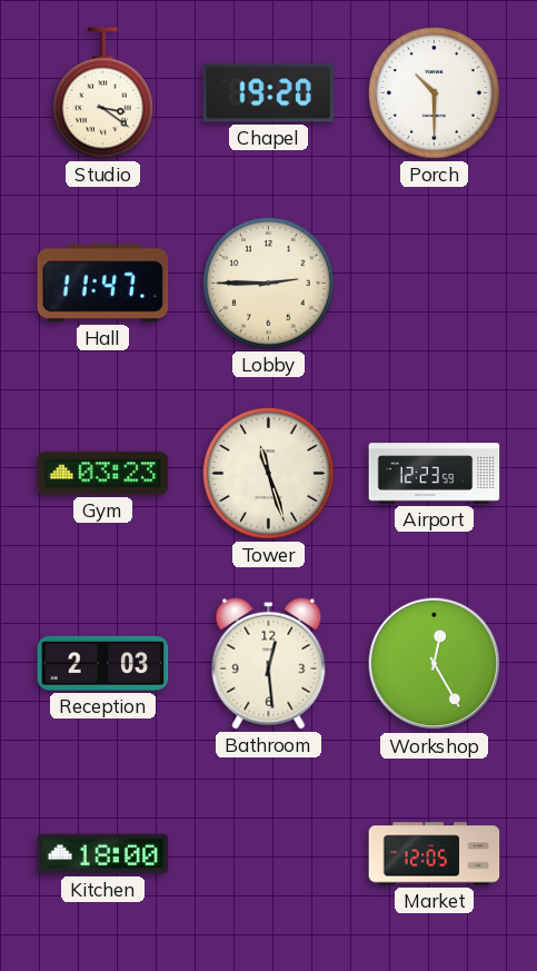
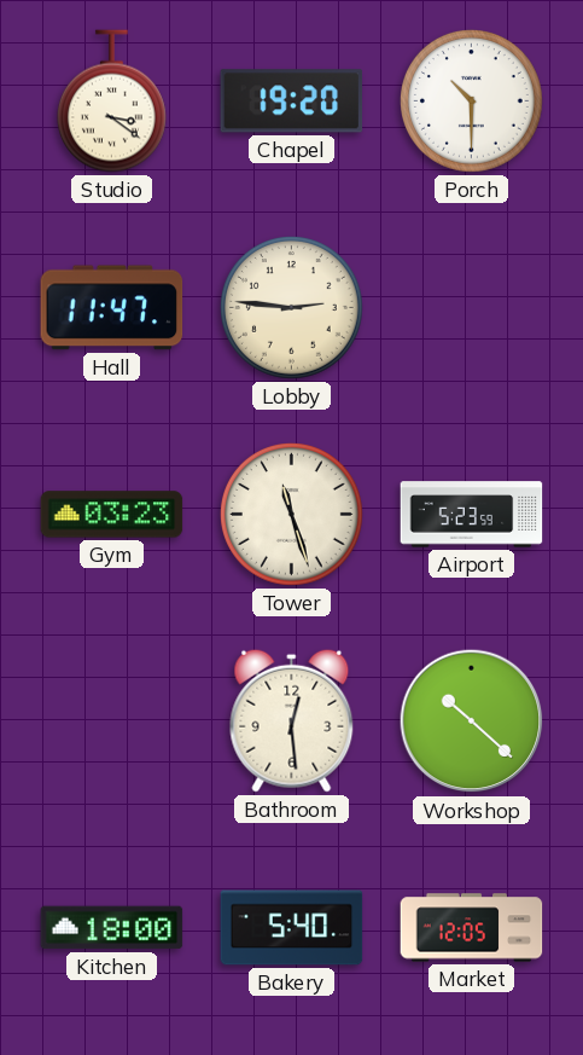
Lobby: 2:45 -> 2:46
Airport: 12:23 -> 5:23
Reception: 2:03 -> none
Workshop: 12:25 -> 10:22
Bakery: none -> 5:40
